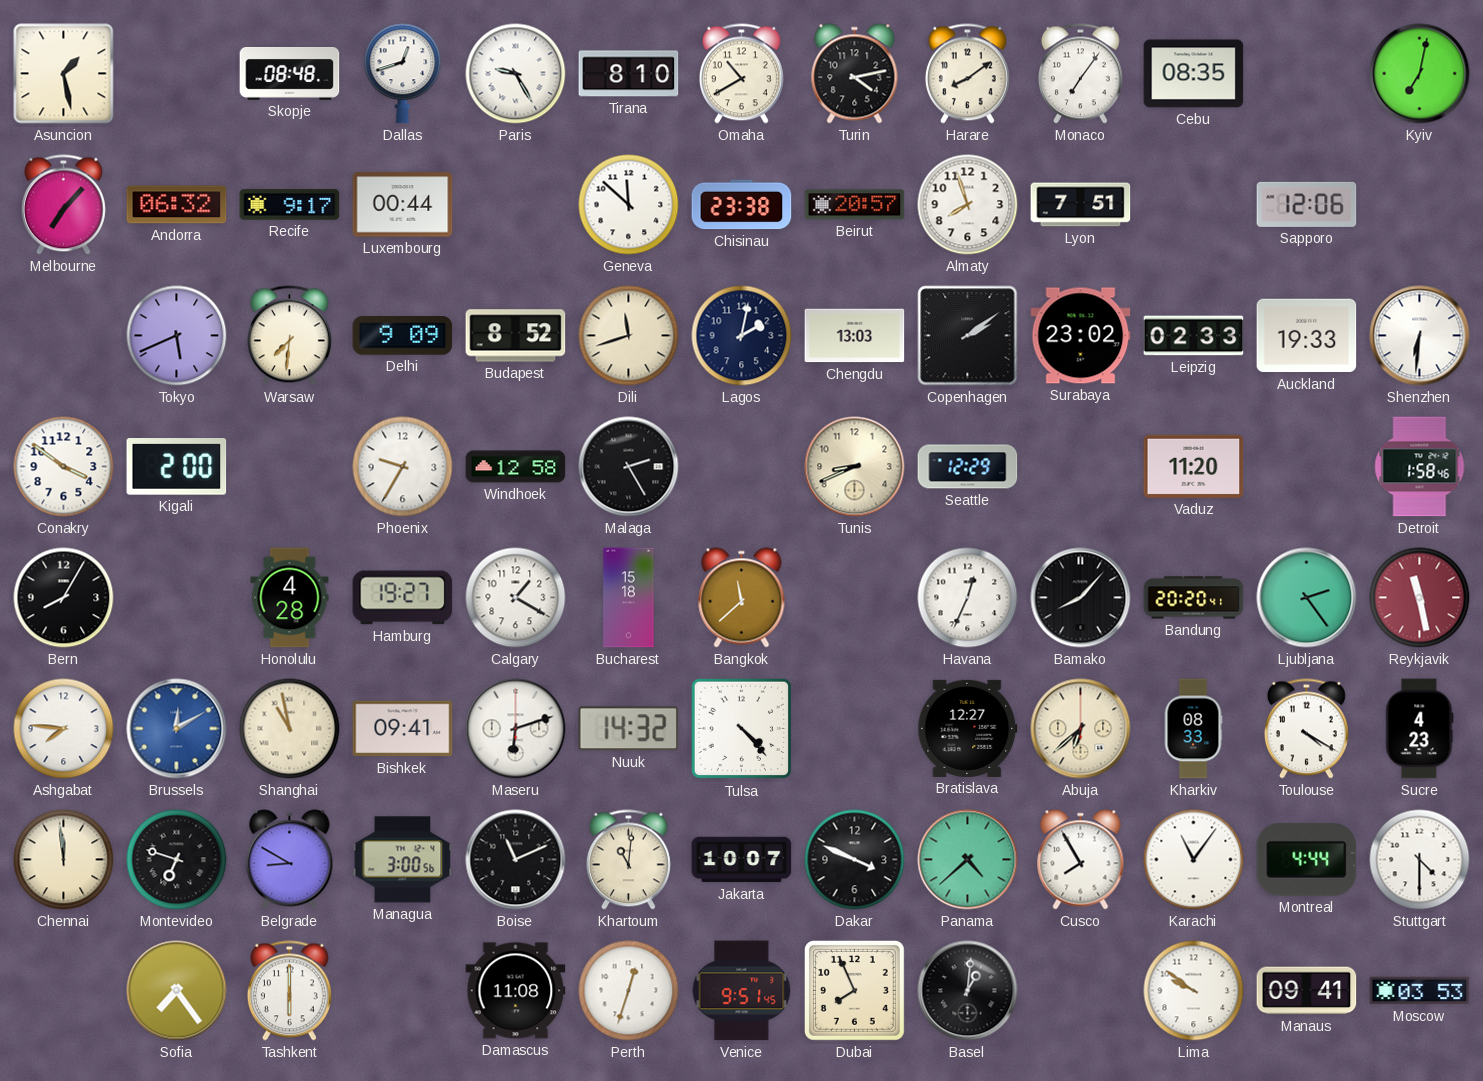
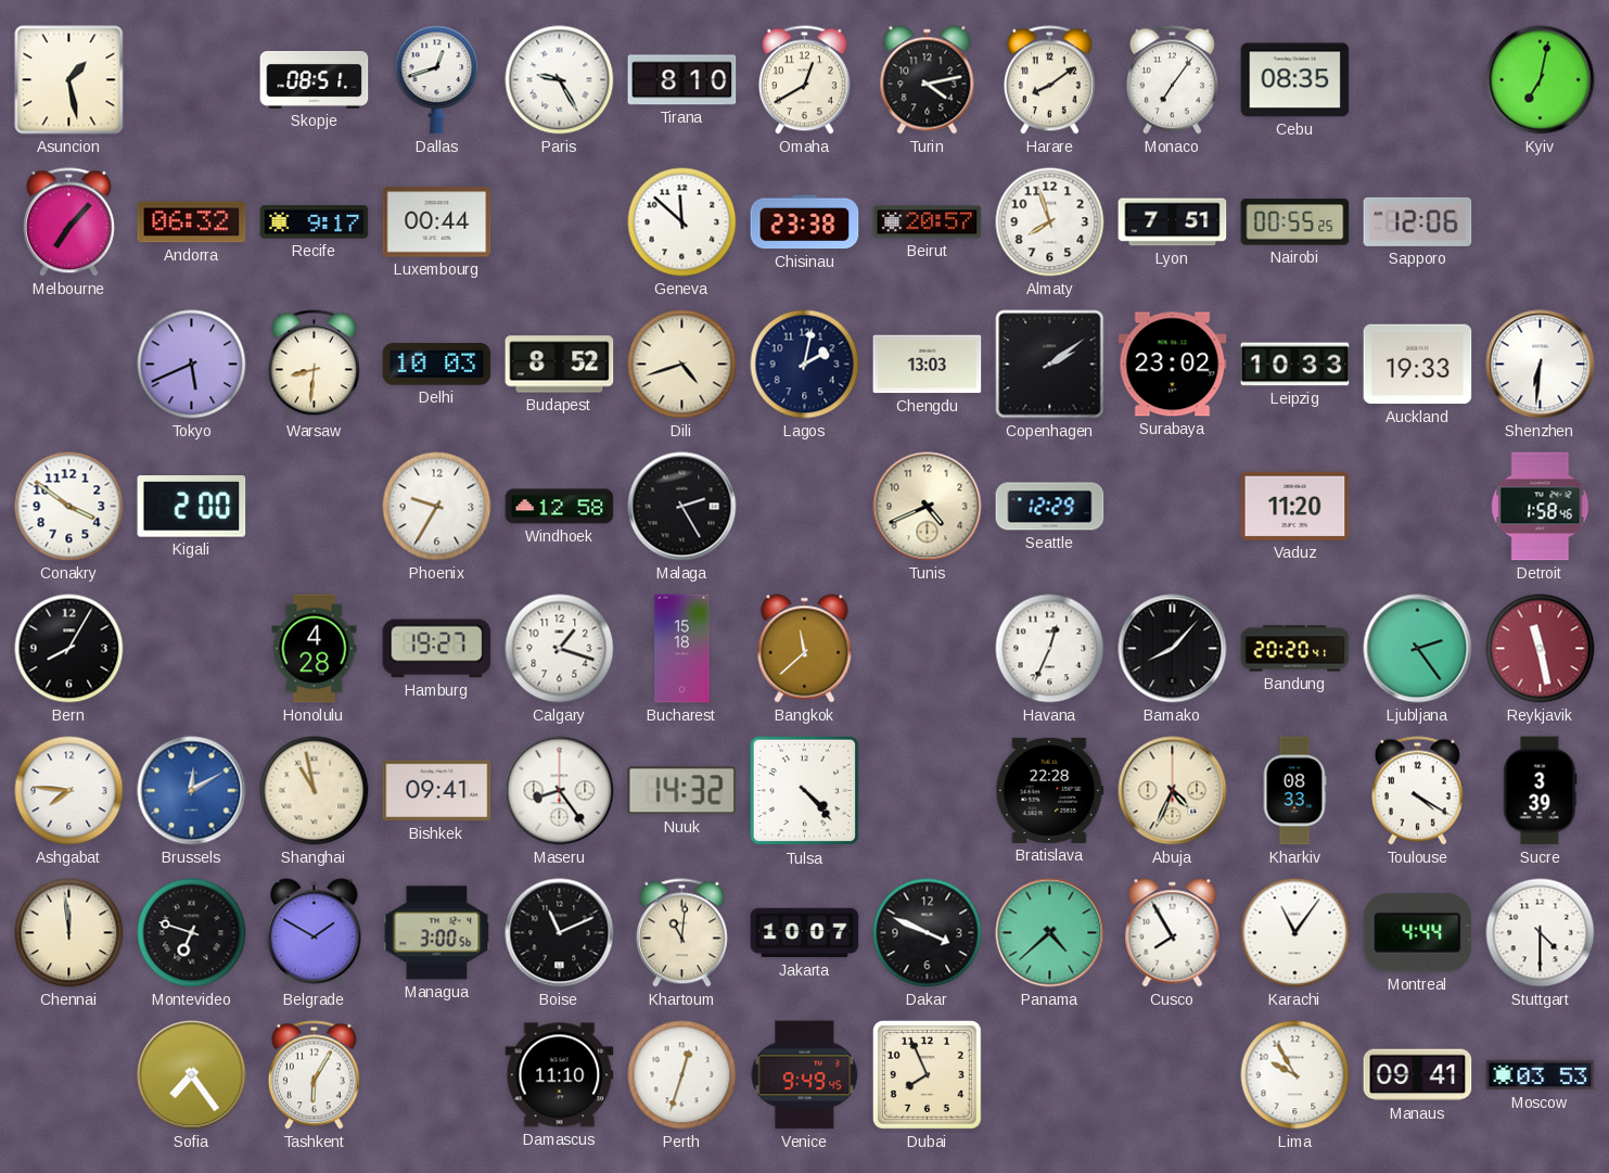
Skopje: 08:48 -> 08:51
Omaha: 10:40 -> 12:40
Nairobi: none -> 00:55
Warsaw: 7:31 -> 8:31
Delhi: 9:09 -> 10:03
Dili: 11:42 -> 4:42
Leipzig: 02:33 -> 10:33
Tunis: 8:41 -> 4:41
Calgary: 1:20 -> 1:18
Maseru: 6:12 -> 8:24
Bratislava: 12:27 -> 22:28
Abuja: 6:38 -> 4:34
Sucre: 4:23 -> 3:39
Belgrade: 8:50 -> 1:50
Tashkent: 6:00 -> 6:05
Damascus: 11:08 -> 11:10
Venice: 9:51 -> 9:49
Basel: 1:01 -> none
Lima: 9:51 -> 9:55
